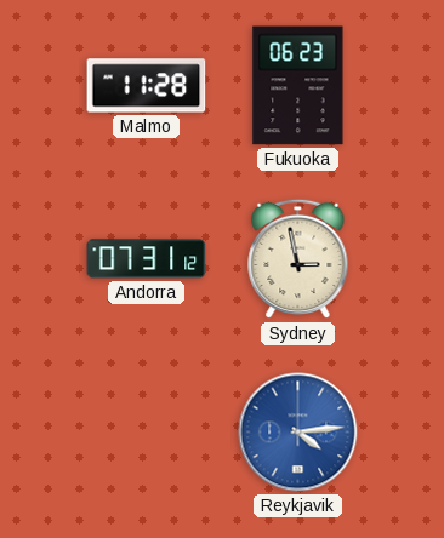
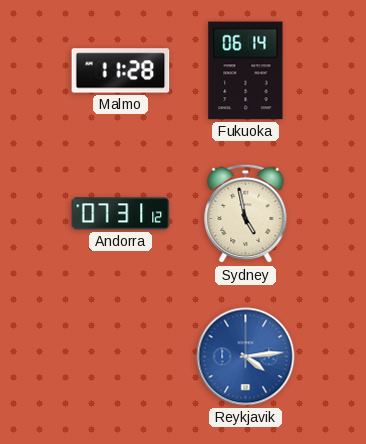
Fukuoka: 06:23 -> 06:14
Sydney: 2:58 -> 4:58
